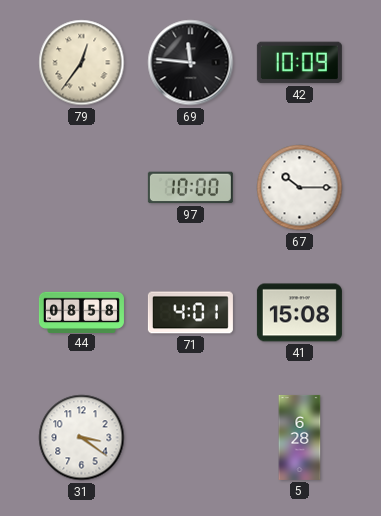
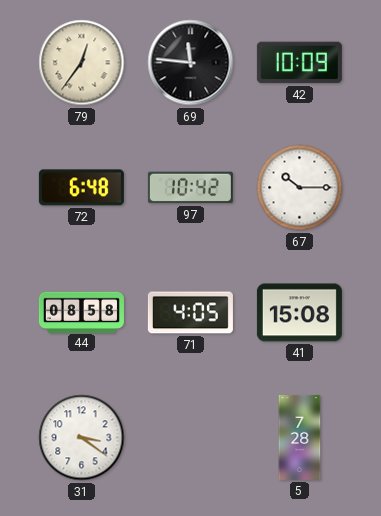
72: none -> 6:48
97: 10:00 -> 10:42
71: 4:01 -> 4:05
5: 6:28 -> 7:28
